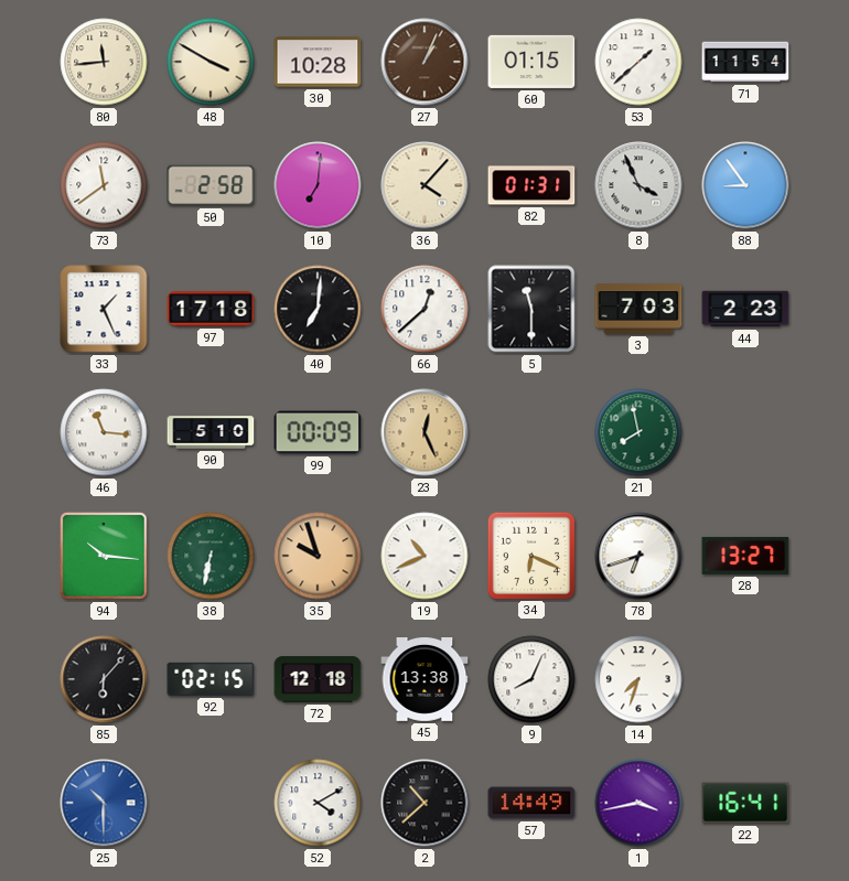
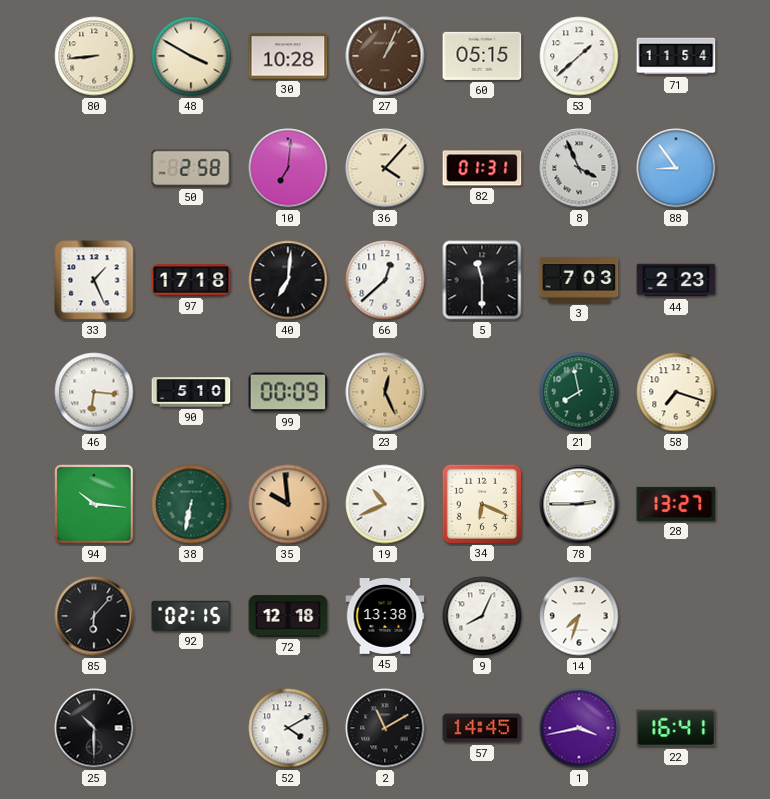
80: 11:44 -> 8:44
60: 01:15 -> 05:15
73: 11:39 -> none
46: 11:16 -> 6:16
58: none -> 7:18
35: 9:57 -> 9:59
78: 6:42 -> 2:45
25 dial: blue -> black
2: 10:38 -> 11:10
57: 14:49 -> 14:45
